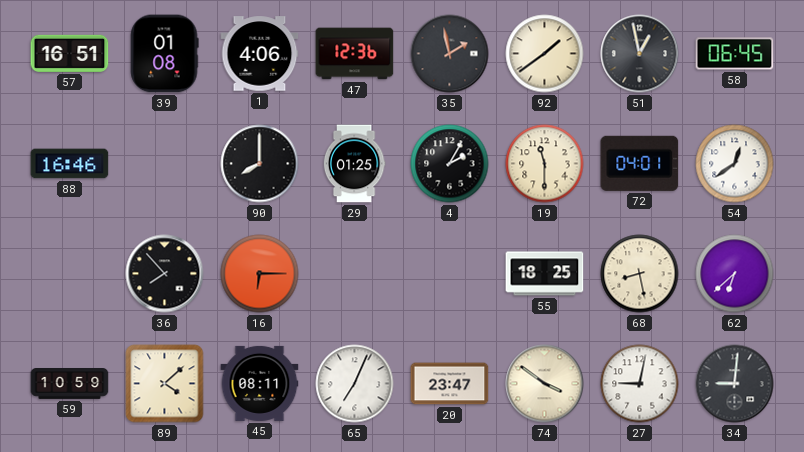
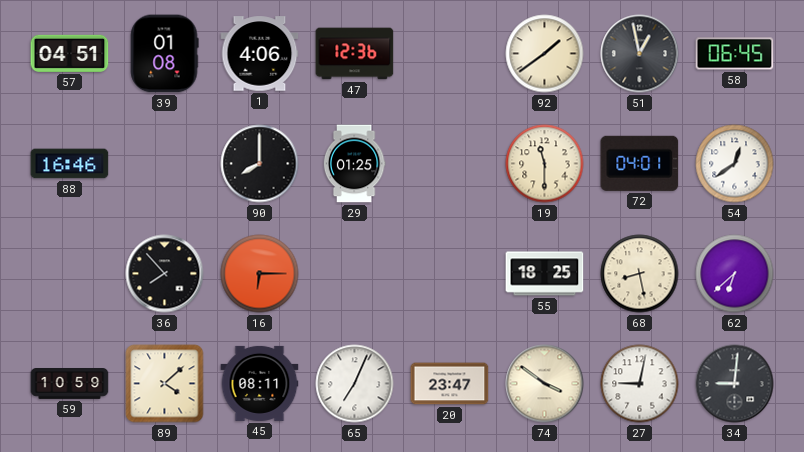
57: 16:51 -> 04:51
35: 1:58 -> none
4: 2:05 -> none
